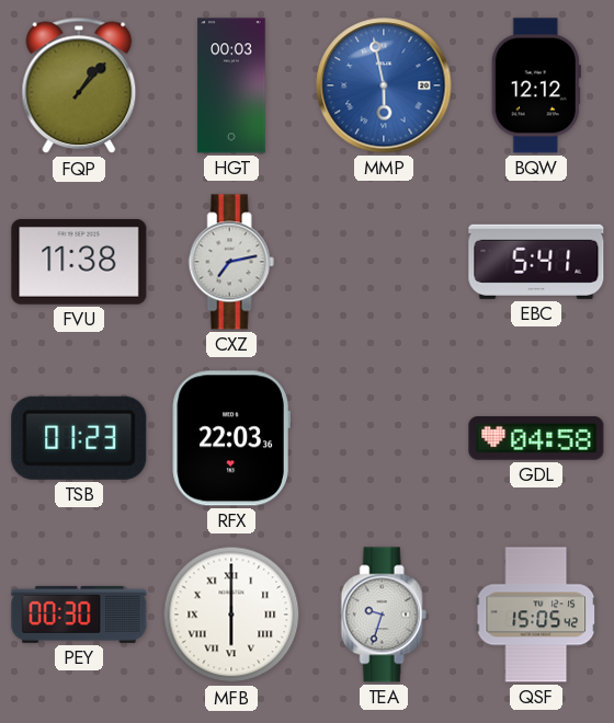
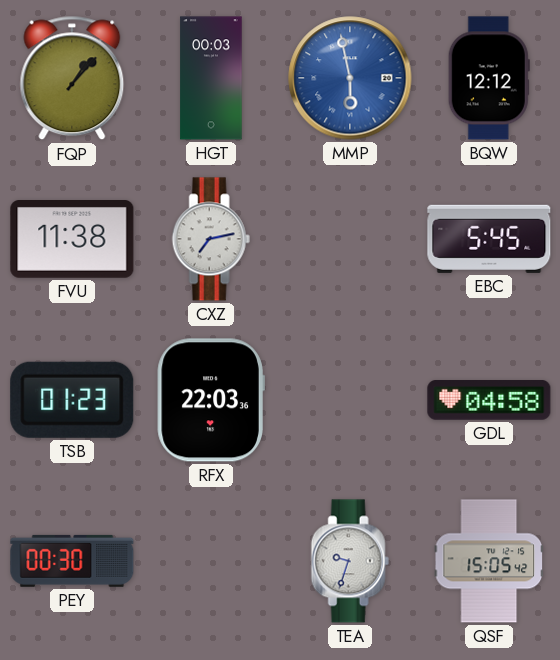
EBC: 5:41 -> 5:45
MFB: 6:00 -> none
